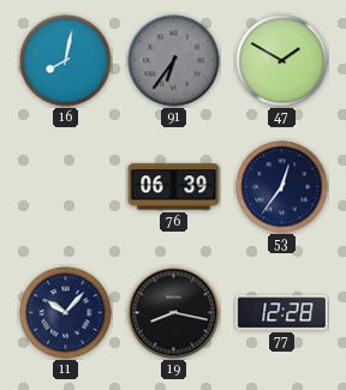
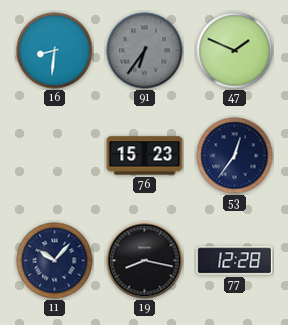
16: 8:02 -> 8:31
47: 1:50 -> 1:49
76: 06:39 -> 15:23
